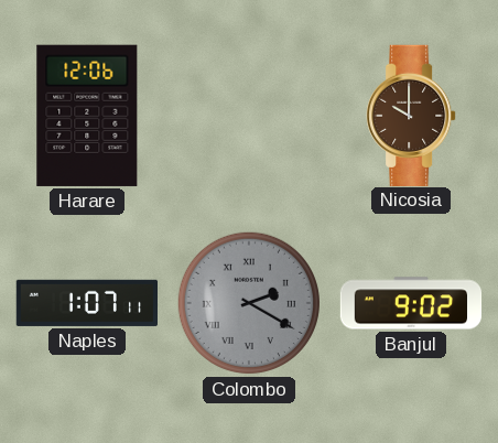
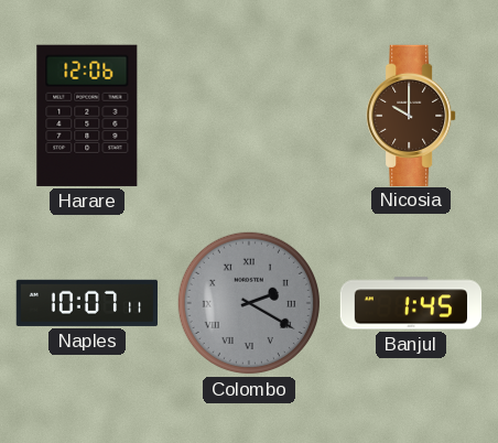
Naples: 1:07 -> 10:07
Banjul: 9:02 -> 1:45
